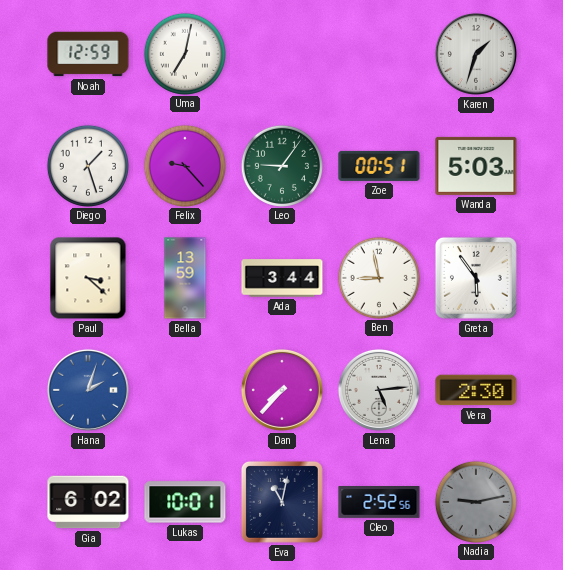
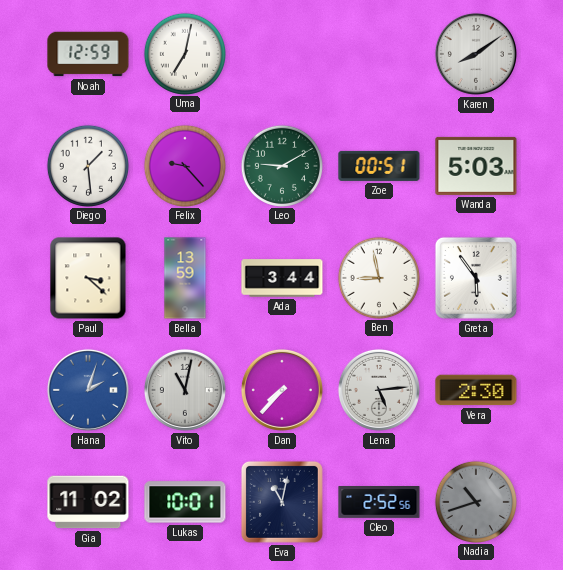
Karen: 1:33 -> 8:09
Diego: 1:27 -> 1:29
Leo: 9:06 -> 9:10
Vito: none -> 11:02
Gia: 6:02 -> 11:02
Nadia: 9:13 -> 10:42
